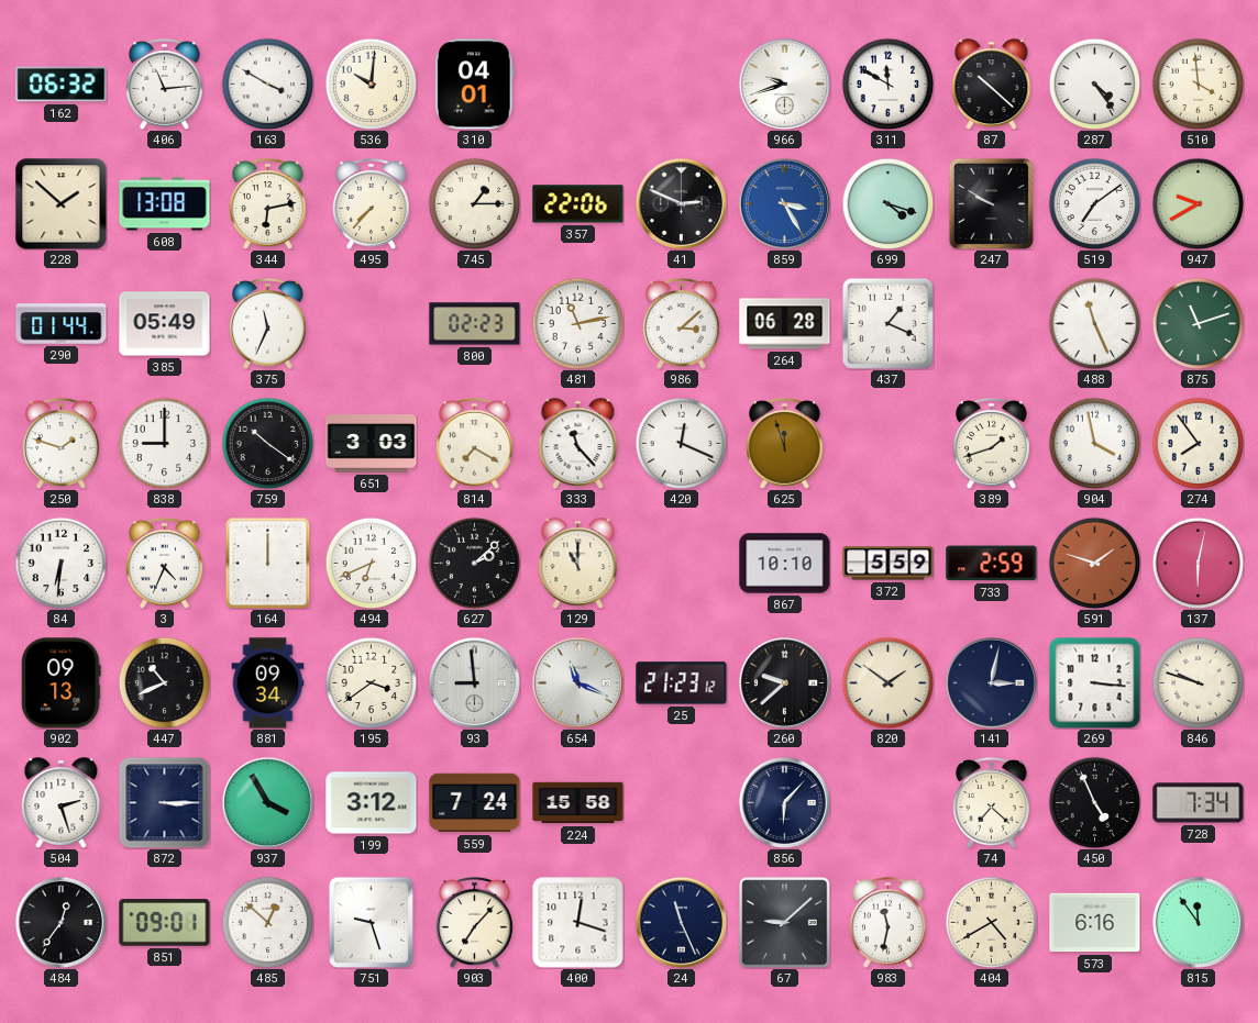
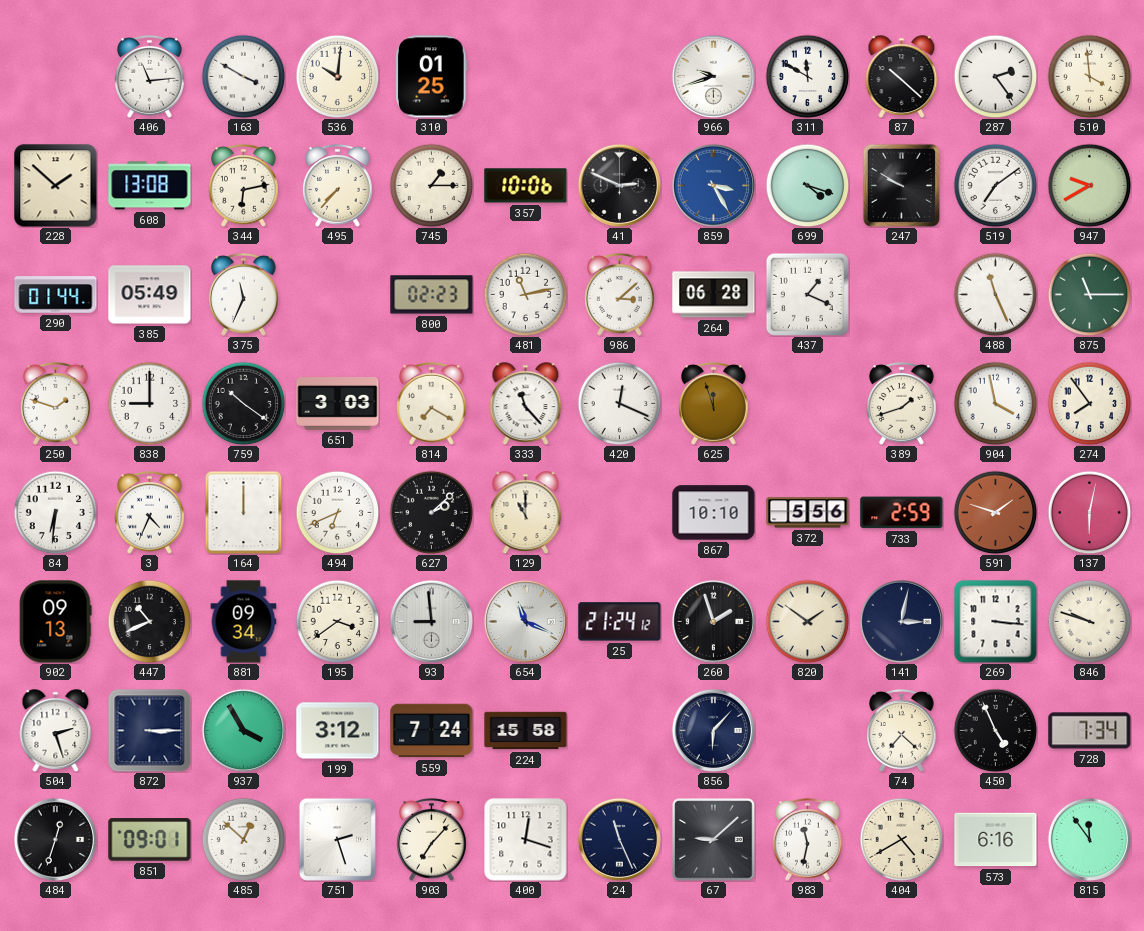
162: 06:32 -> none
310: 04:01 -> 01:25
287: 4:24 -> 2:24
357: 22:06 -> 10:06
875: 11:12 -> 11:15
372: 5:59 -> 5:56
25: 21:23 -> 21:24
260: 9:38 -> 1:57
484: 12:36 -> 12:33
751: 9:27 -> 2:27
